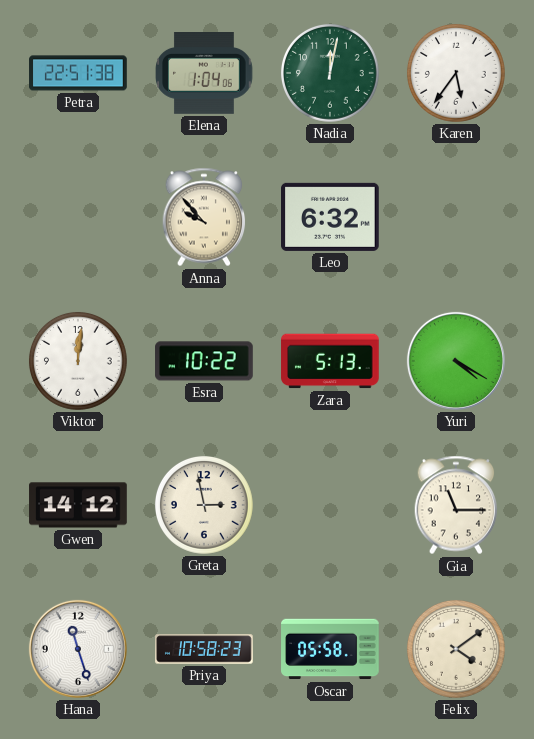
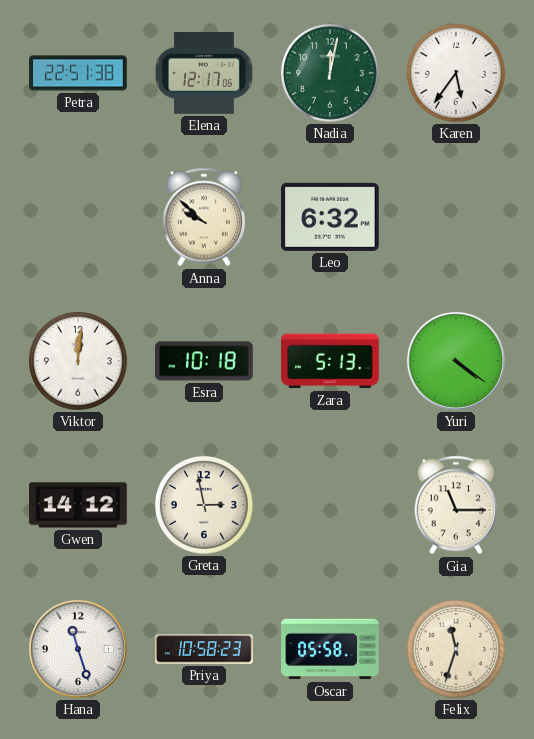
Elena: 1:04 -> 12:17
Anna: 9:53 -> 9:52
Esra: 10:22 -> 10:18
Yuri: 4:20 -> 4:21
Felix: 4:09 -> 11:33
